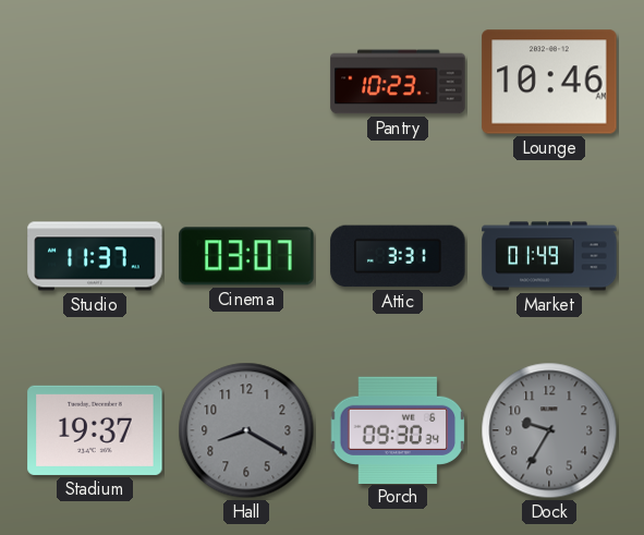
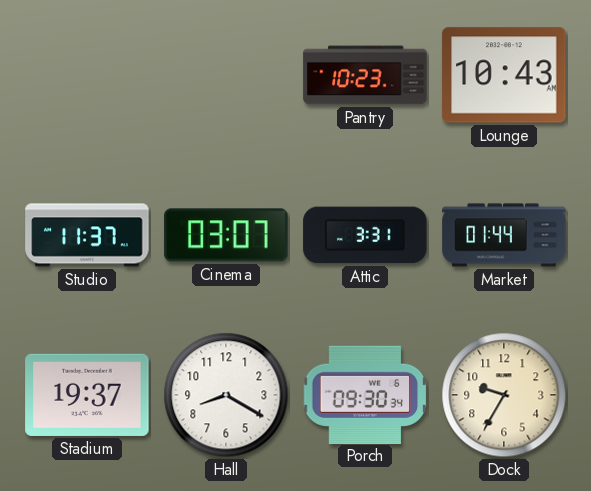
Lounge: 10:46 -> 10:43
Market: 01:49 -> 01:44
Hall dial: grey -> white
Dock dial: grey -> cream
